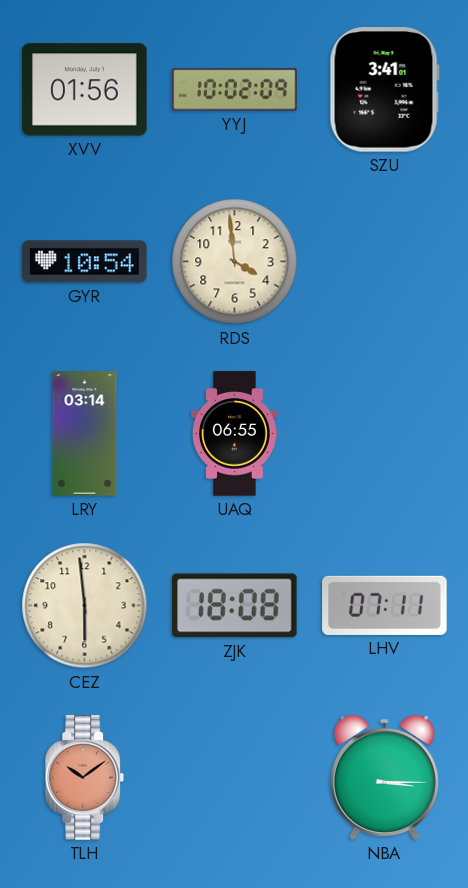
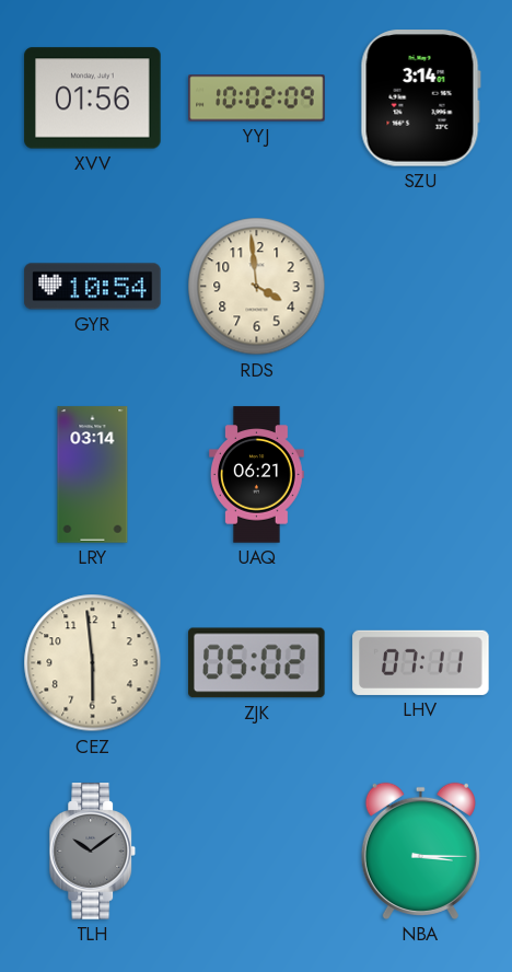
SZU: 3:41 -> 3:14
UAQ: 06:55 -> 06:21
ZJK: 18:08 -> 05:02
TLH dial: salmon -> grey
